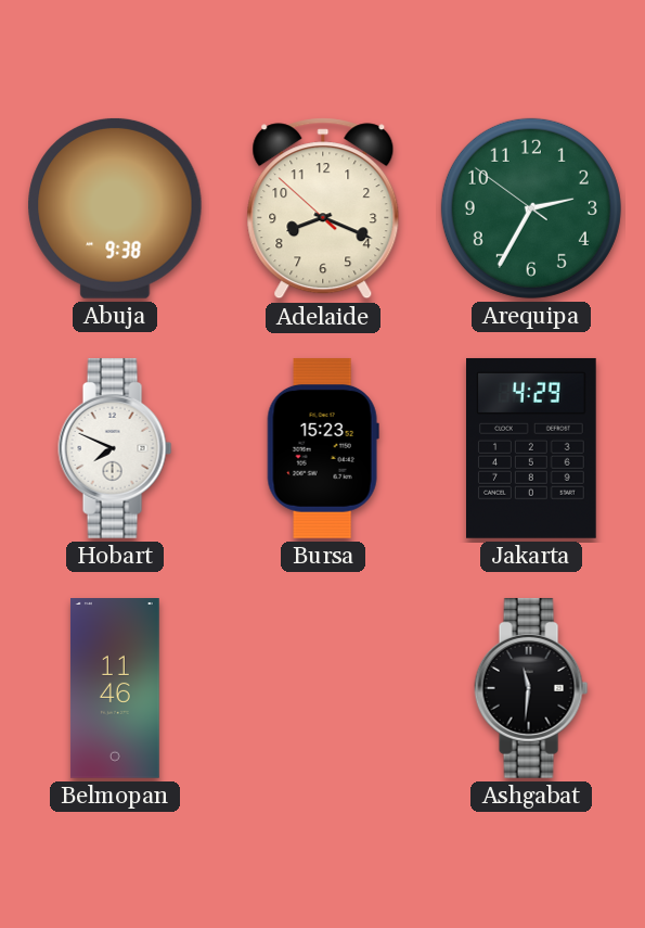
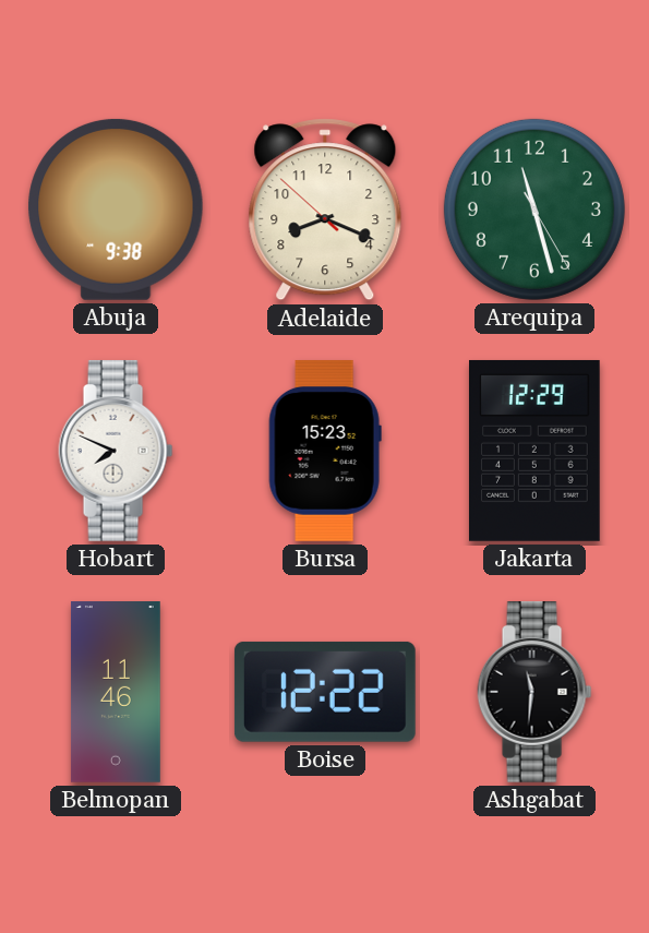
Arequipa: 2:34 -> 11:27
Jakarta: 4:29 -> 12:29
Boise: none -> 12:22
